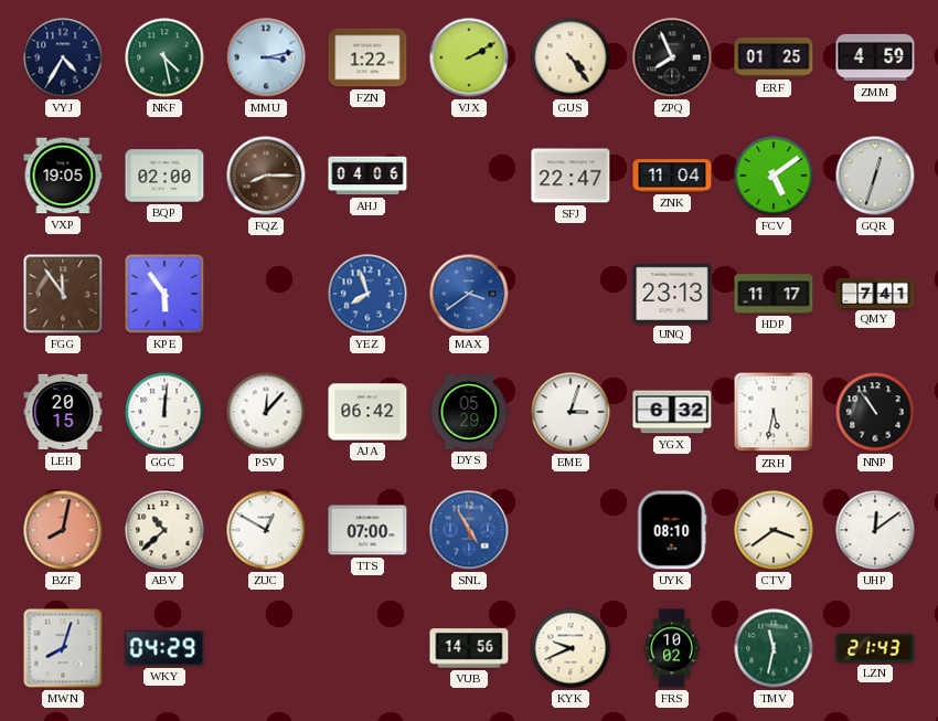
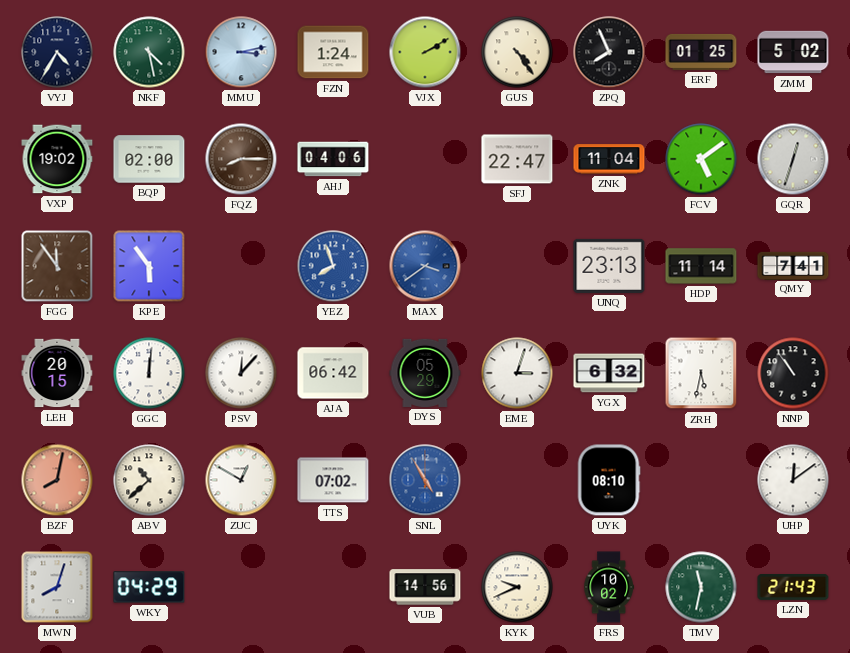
FZN: 1:22 -> 1:24
ZMM: 4:59 -> 5:02
VXP: 19:05 -> 19:02
HDP: 11:17 -> 11:14
TTS: 07:00 -> 07:02
CTV: 3:39 -> none
